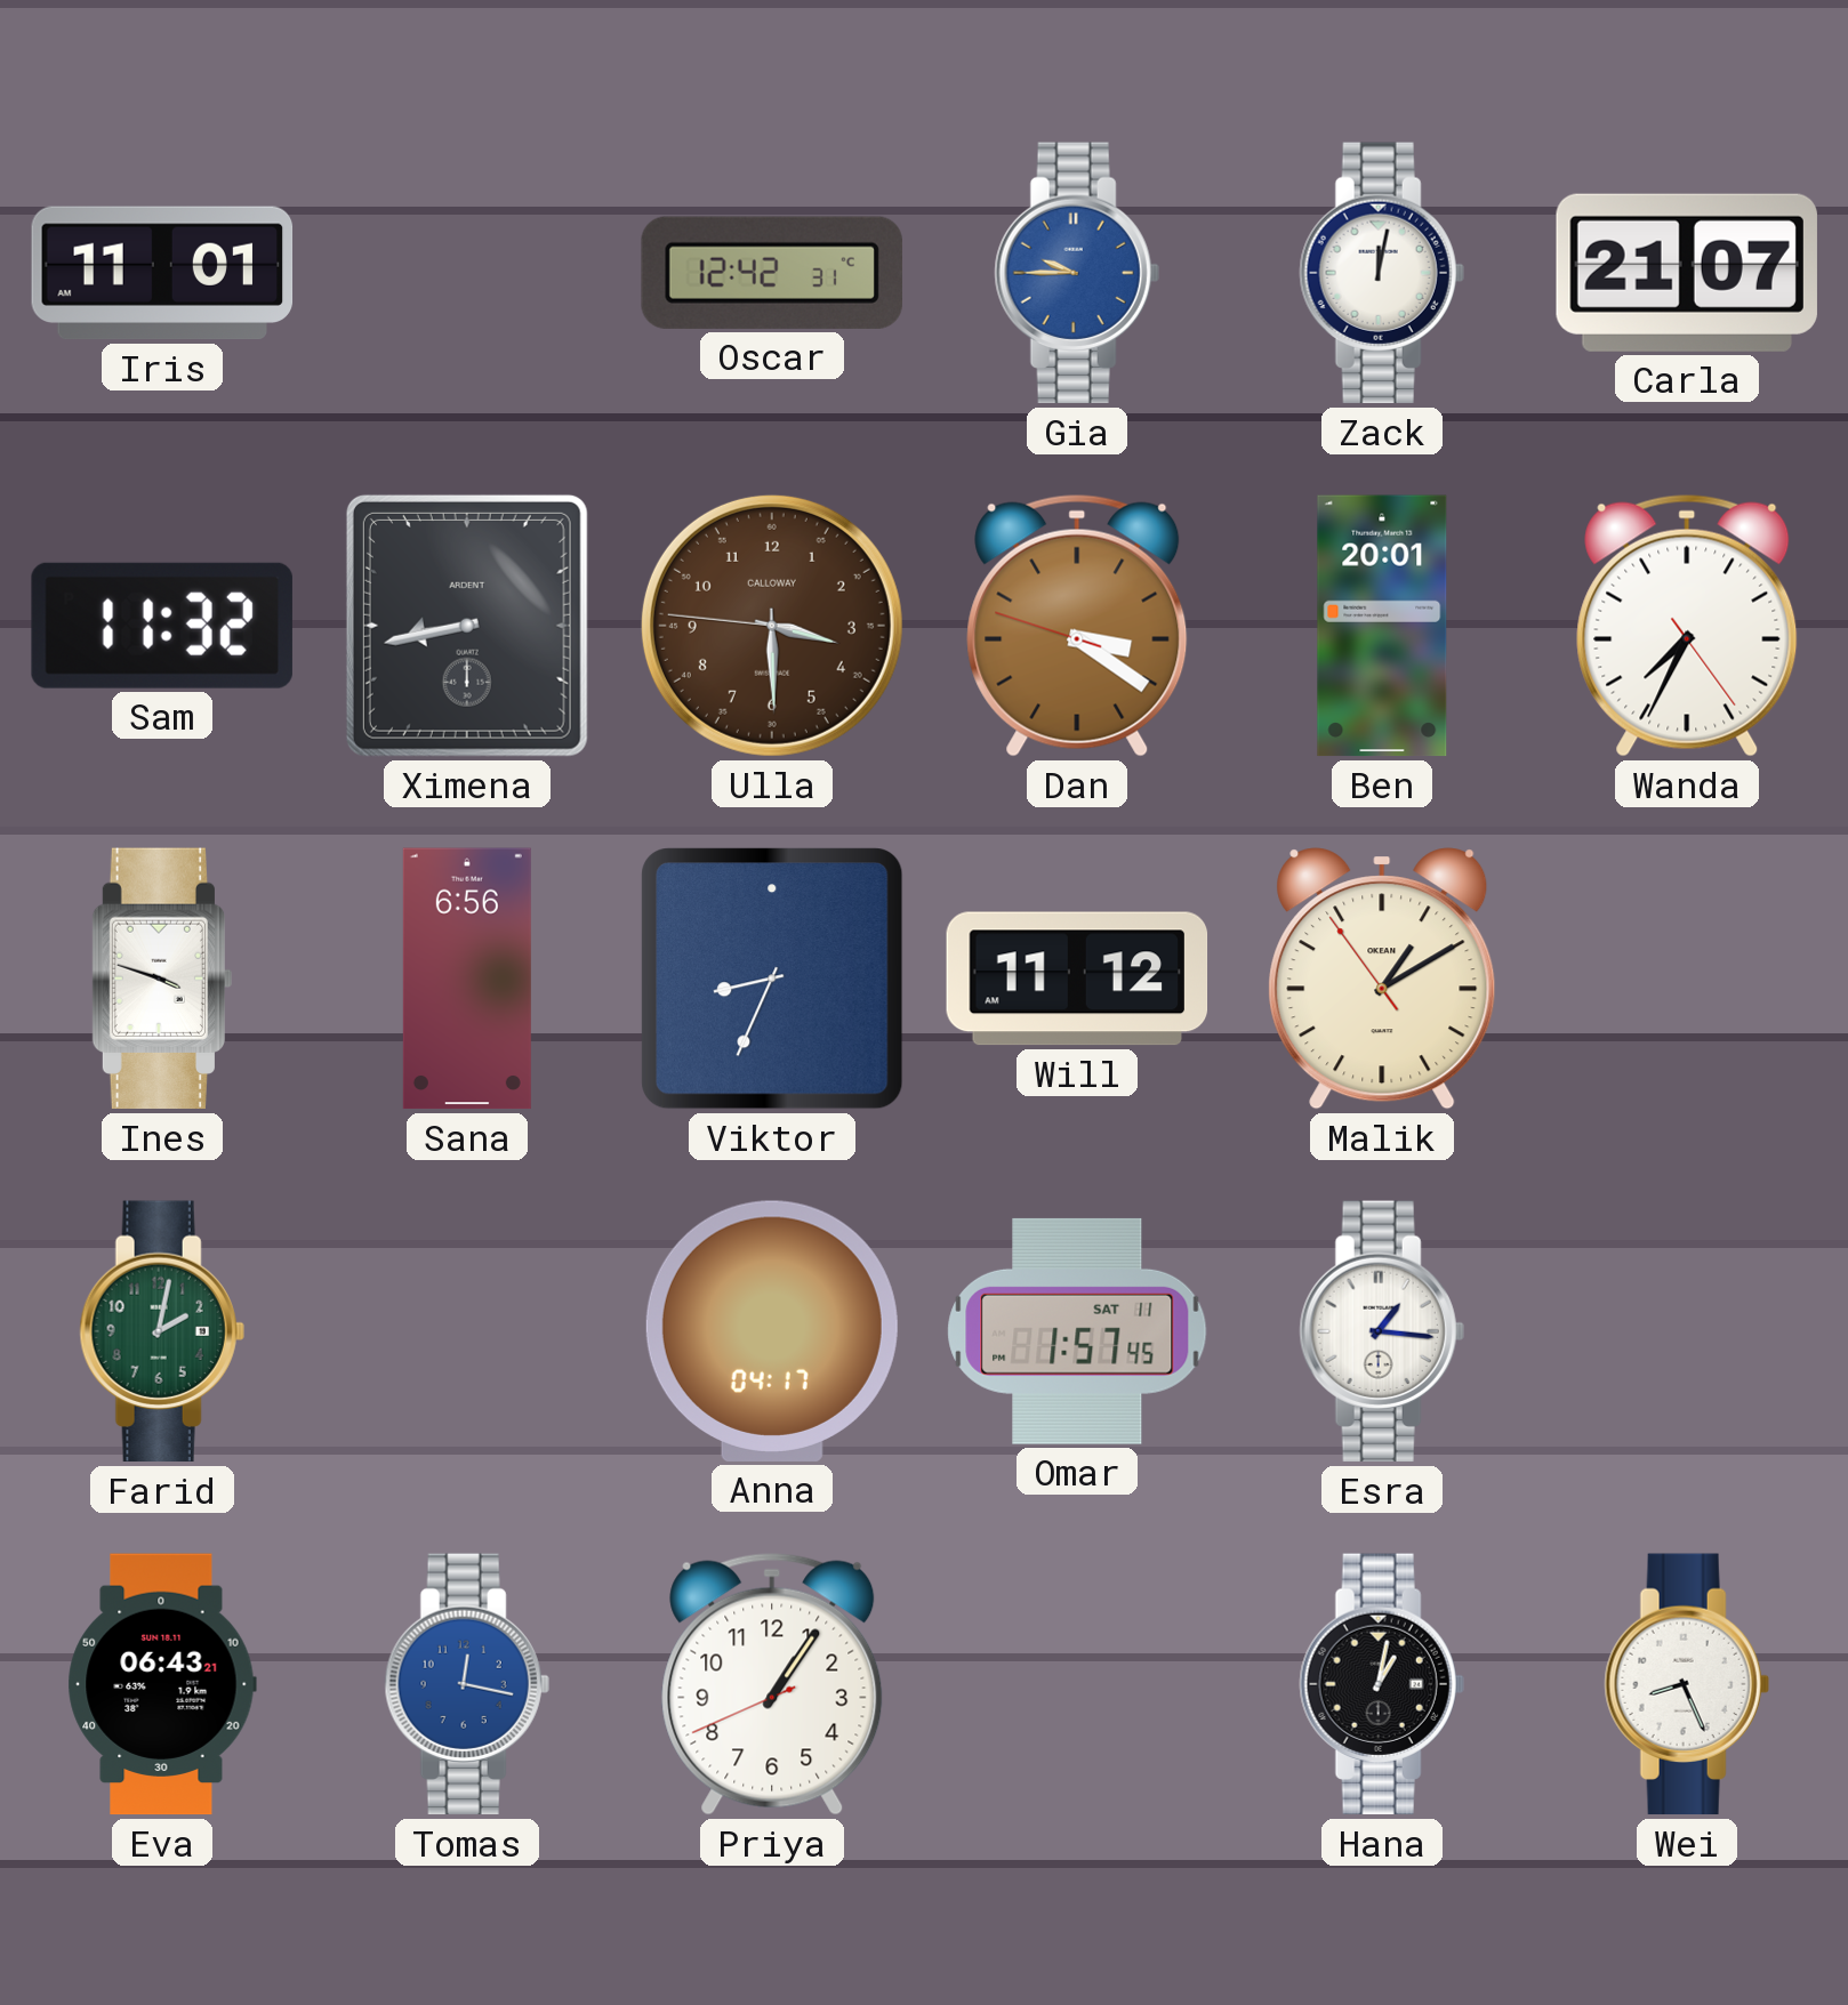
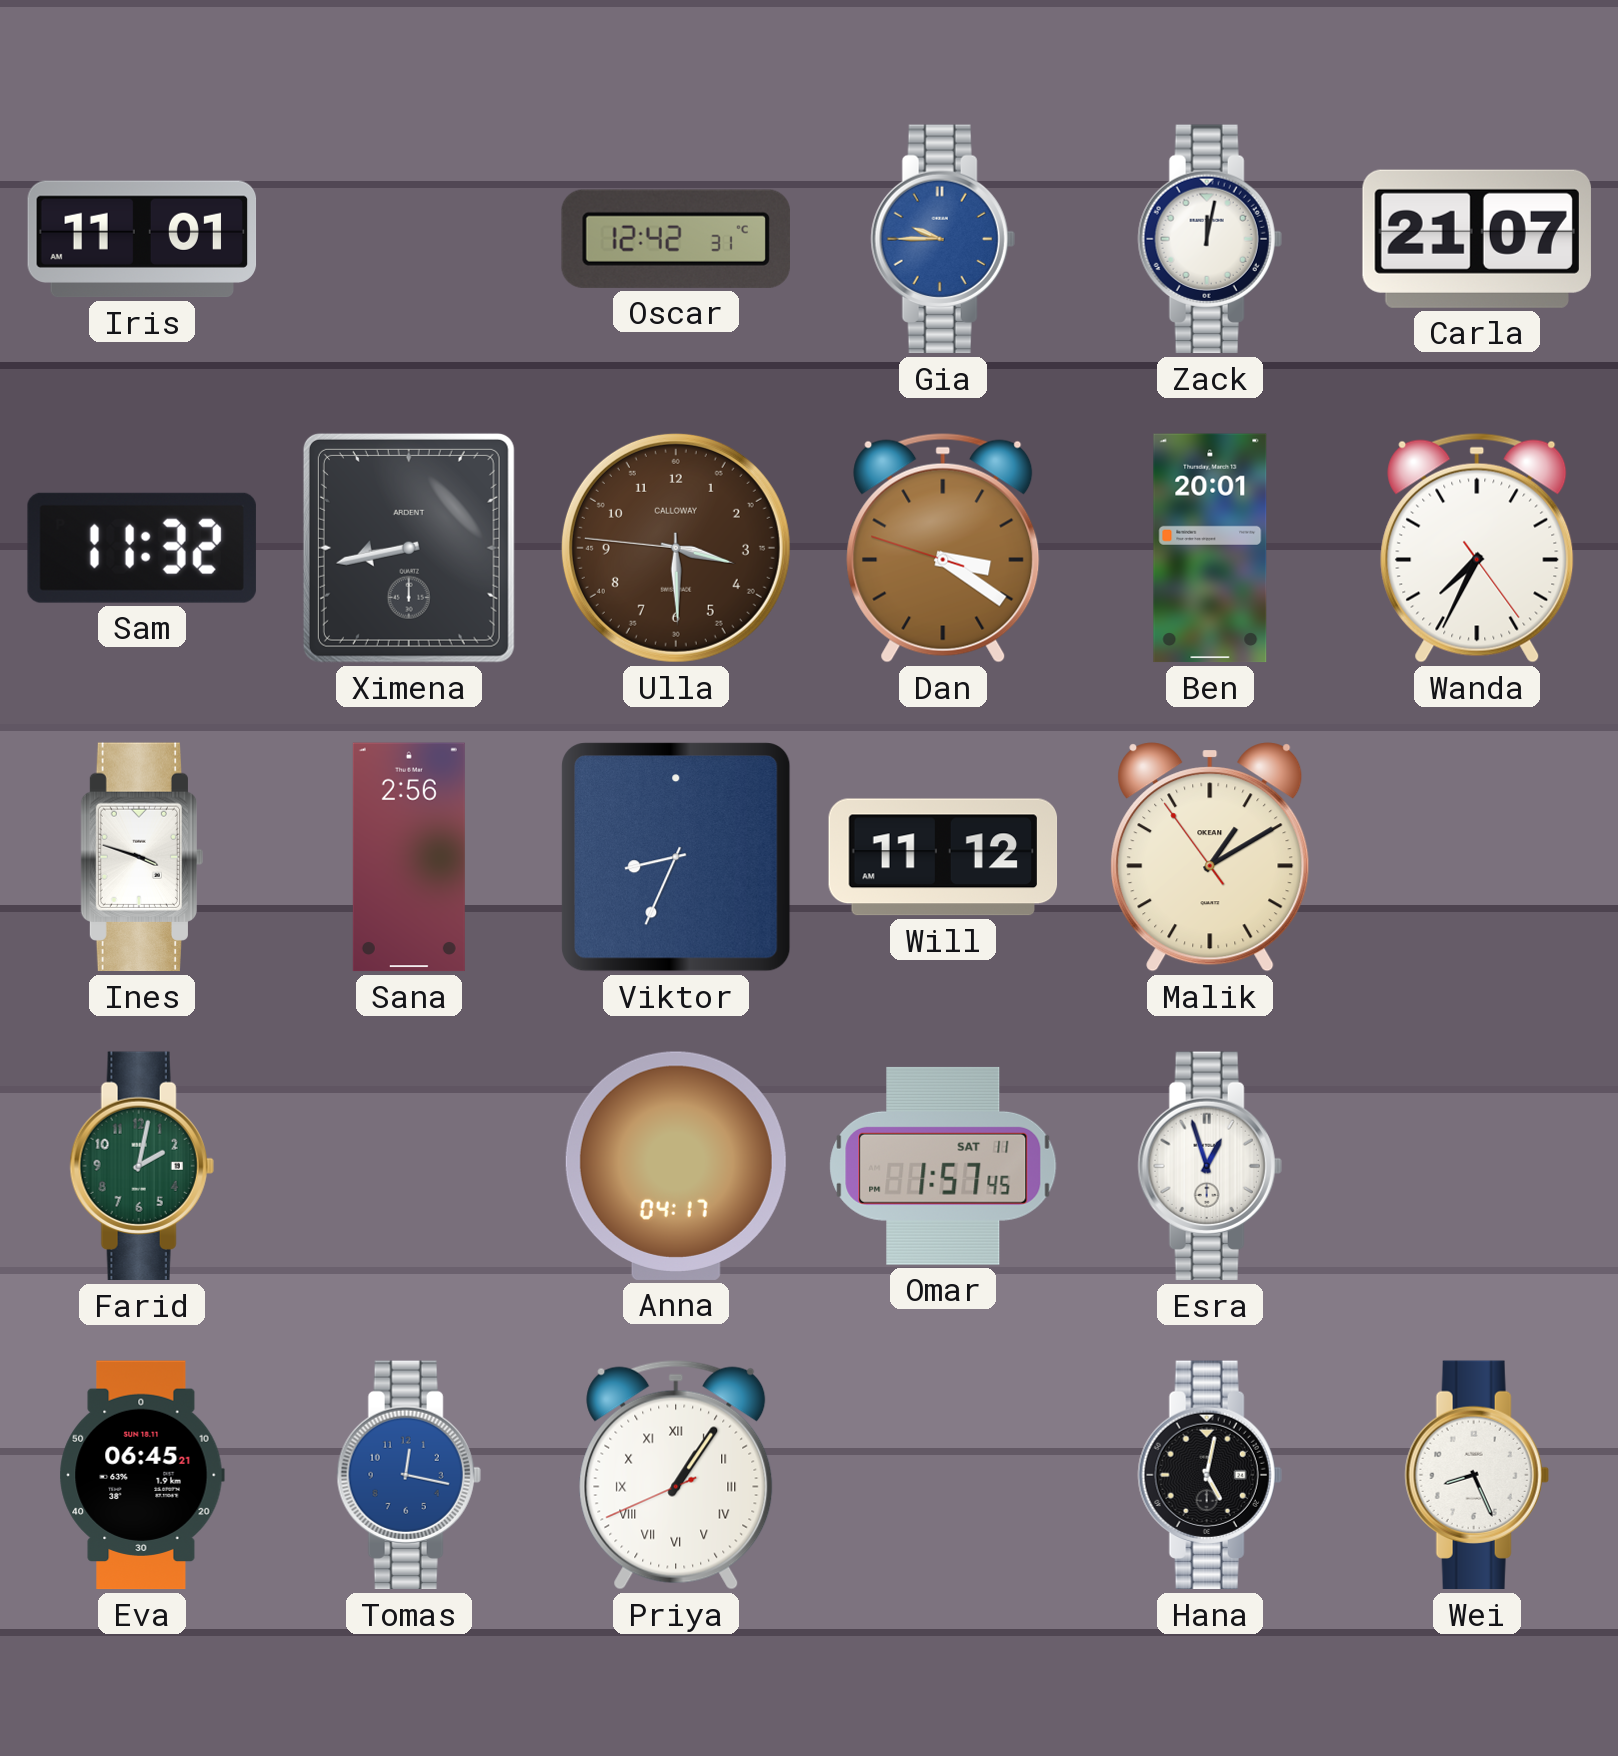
Sana: 6:56 -> 2:56
Esra: 1:16 -> 12:57
Eva: 06:43 -> 06:45
Priya numerals: Arabic -> Roman
Hana: 1:02 -> 5:02
